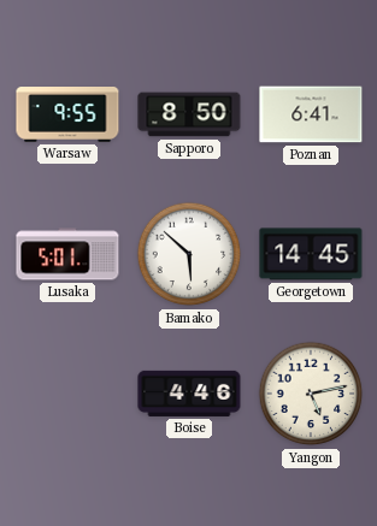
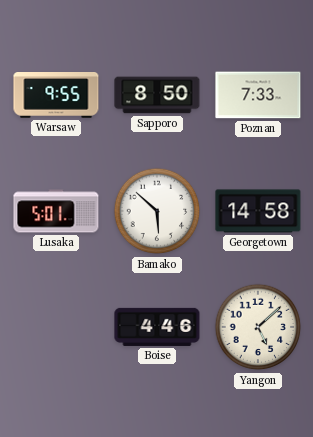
Poznan: 6:41 -> 7:33
Georgetown: 14:45 -> 14:58
Yangon: 5:13 -> 5:08
